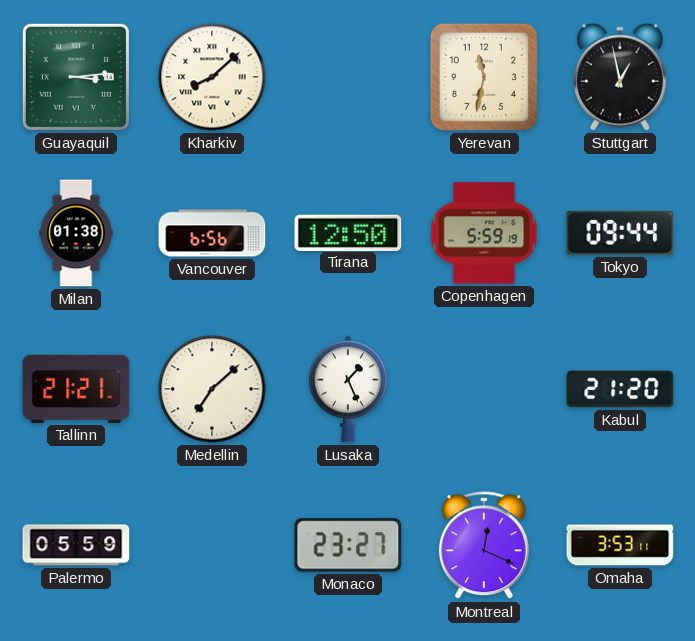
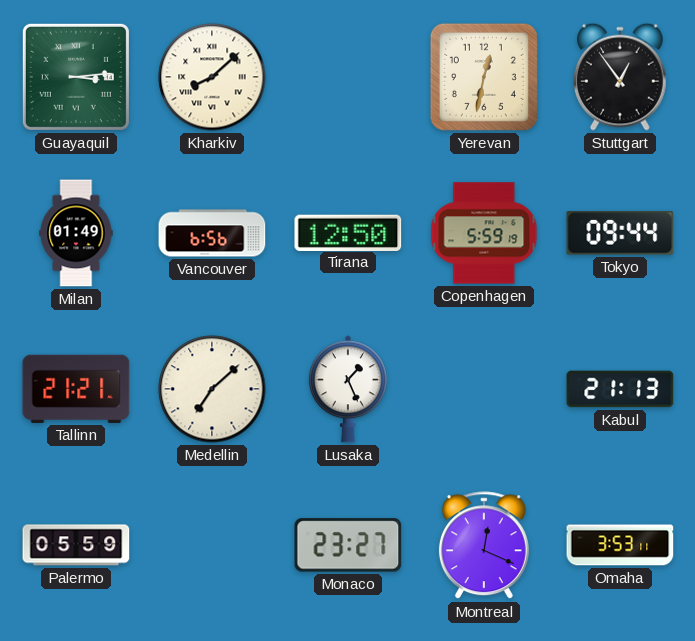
Yerevan: 11:32 -> 12:32
Stuttgart: 12:58 -> 12:54
Milan: 01:38 -> 01:49
Kabul: 21:20 -> 21:13
